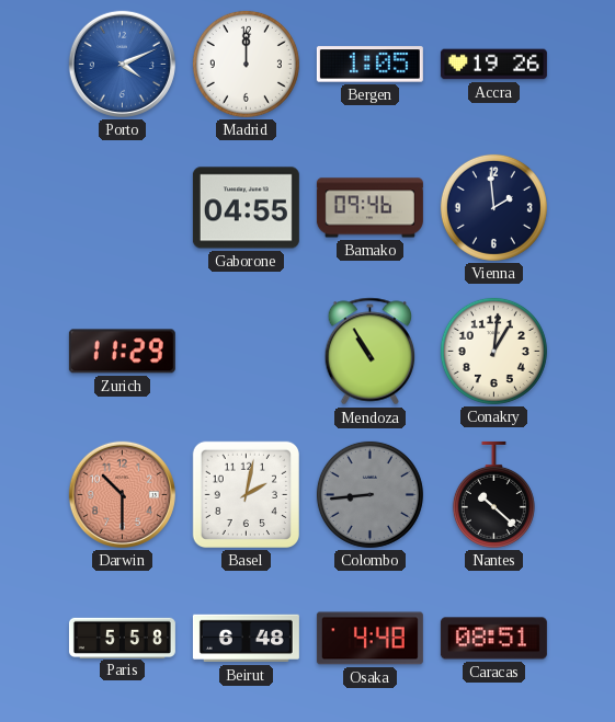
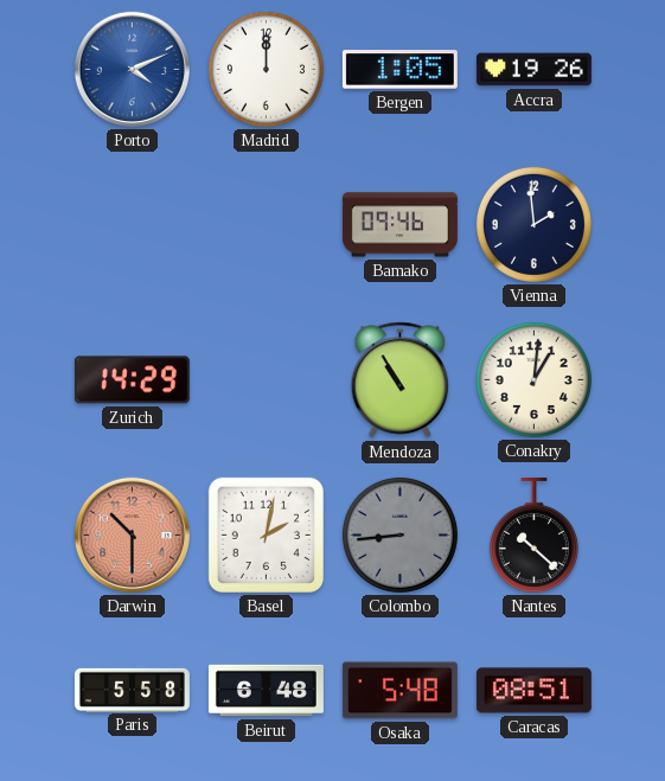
Gaborone: 04:55 -> none
Zurich: 11:29 -> 14:29
Osaka: 4:48 -> 5:48
